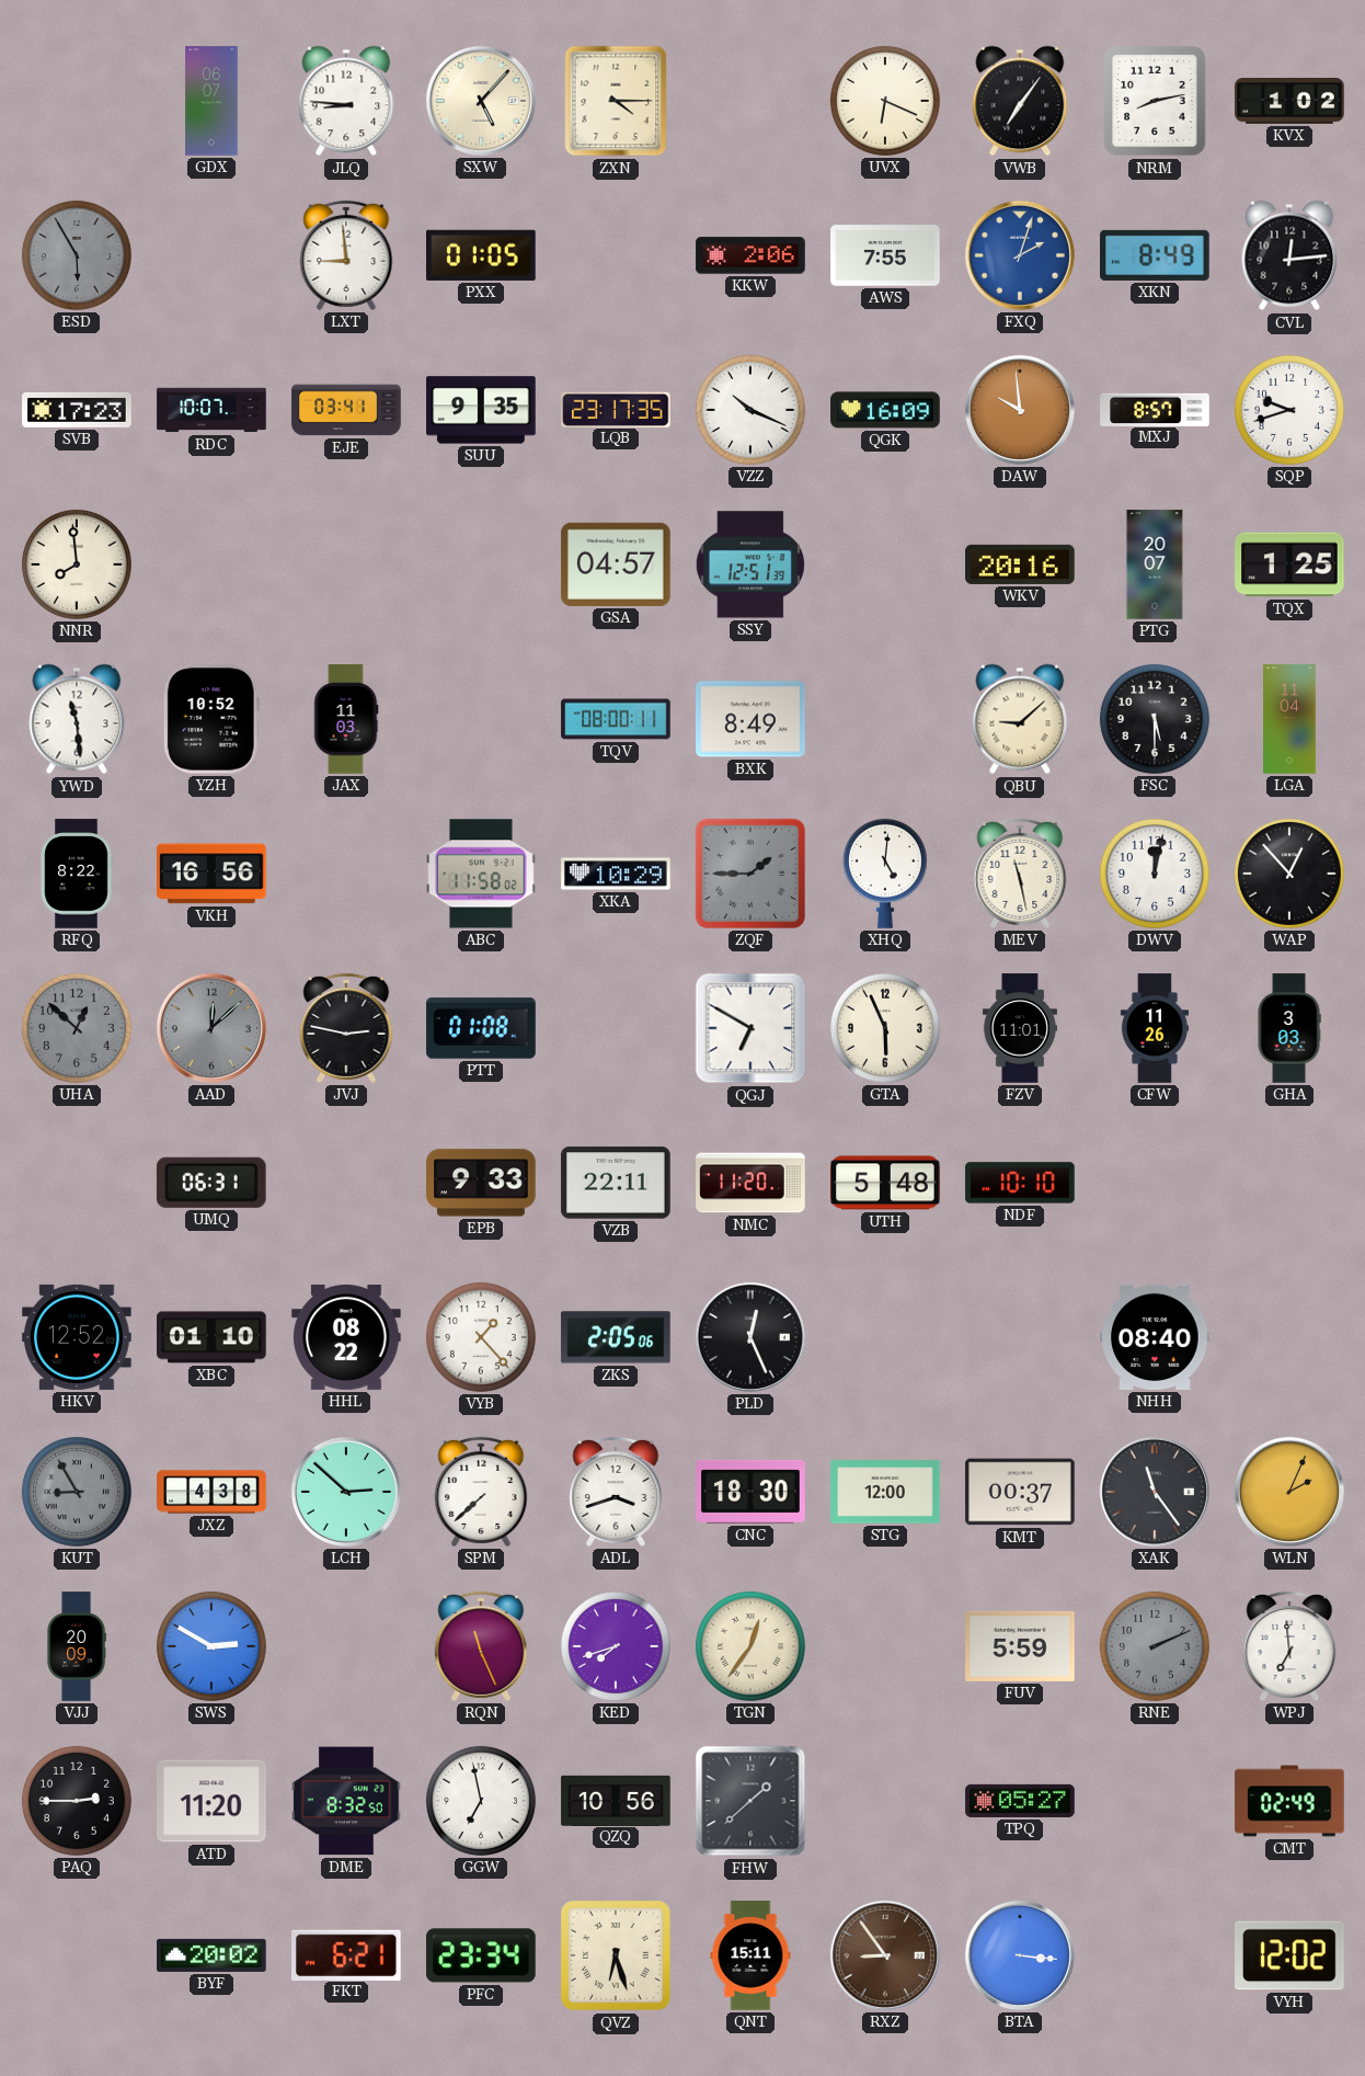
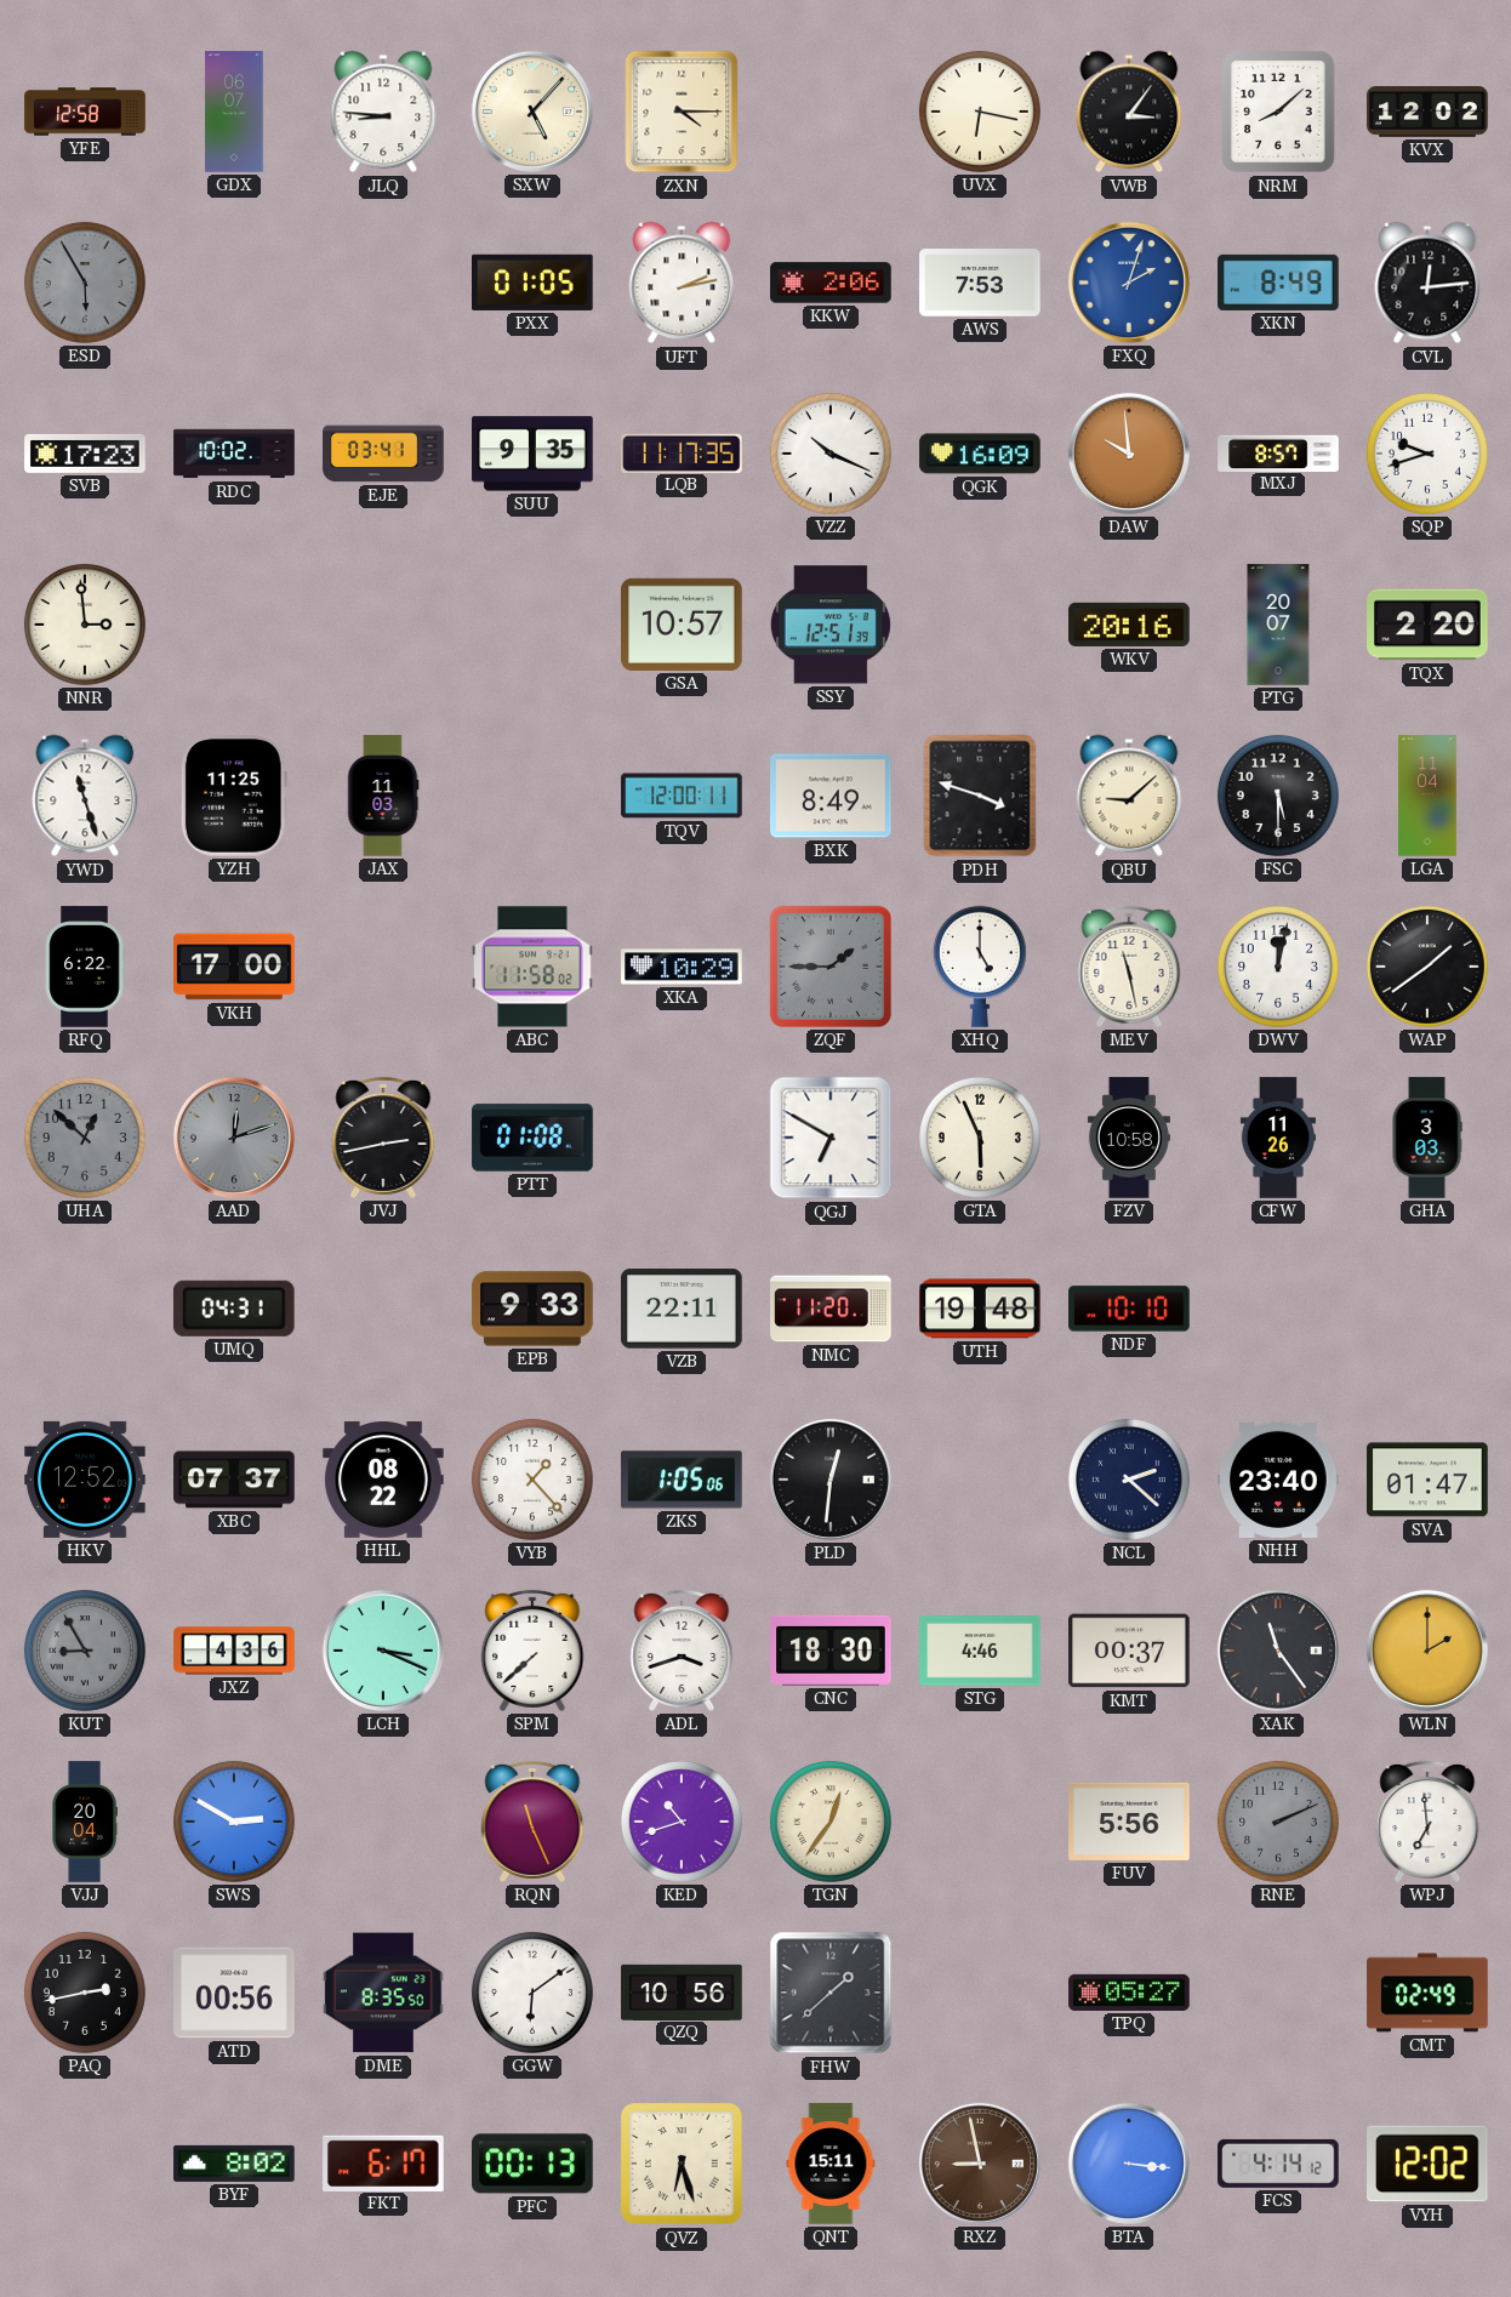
YFE: none -> 12:58
UVX: 6:19 -> 6:17
VWB: 7:06 -> 3:06
NRM: 8:13 -> 8:08
KVX: 1:02 -> 12:02
LXT: 8:59 -> none
UFT: none -> 2:13
AWS: 7:55 -> 7:53
RDC: 10:07 -> 10:02
LQB: 23:17 -> 11:17
NNR: 7:59 -> 2:59
GSA: 04:57 -> 10:57
TQX: 1:25 -> 2:20
YWD: 11:29 -> 11:27
YZH: 10:52 -> 11:25
TQV: 08:00 -> 12:00
PDH: none -> 3:48
RFQ: 8:22 -> 6:22
VKH: 16:56 -> 17:00
XHQ: 5:01 -> 5:00
WAP: 12:53 -> 1:39
AAD: 12:08 -> 12:12
JVJ: 2:47 -> 2:43
FZV: 11:01 -> 10:58
UMQ: 06:31 -> 04:31
UTH: 5:48 -> 19:48
XBC: 01:10 -> 07:37
ZKS: 2:05 -> 1:05
PLD: 12:26 -> 12:31
NCL: none -> 2:22
NHH: 08:40 -> 23:40
SVA: none -> 01:47
JXZ: 4:38 -> 4:36
LCH: 2:52 -> 3:19
STG: 12:00 -> 4:46
WLN: 2:04 -> 2:00
VJJ: 20:09 -> 20:04
KED: 7:42 -> 10:42
FUV: 5:59 -> 5:56
PAQ: 2:45 -> 2:43
ATD: 11:20 -> 00:56
DME: 8:32 -> 8:35
GGW: 6:58 -> 6:09
BYF: 20:02 -> 8:02
FKT: 6:21 -> 6:17
PFC: 23:34 -> 00:13
RXZ: 8:54 -> 8:58
FCS: none -> 4:14
